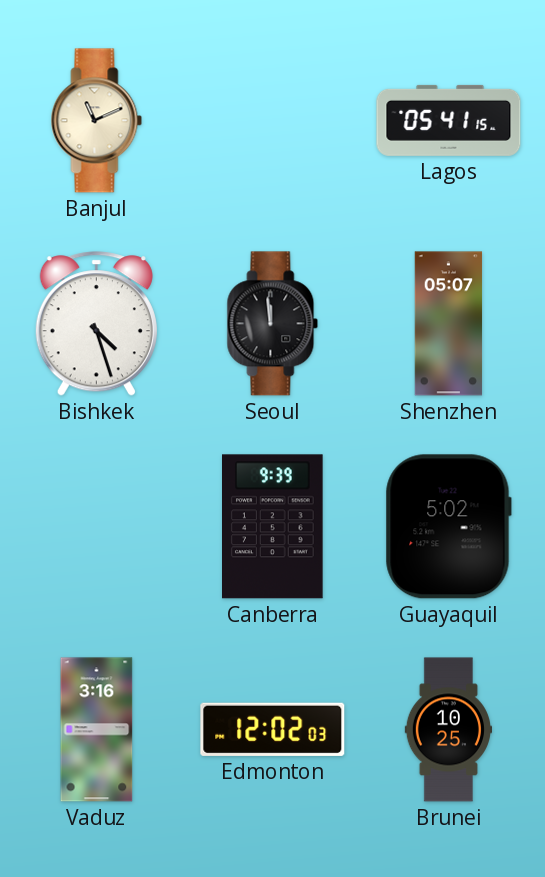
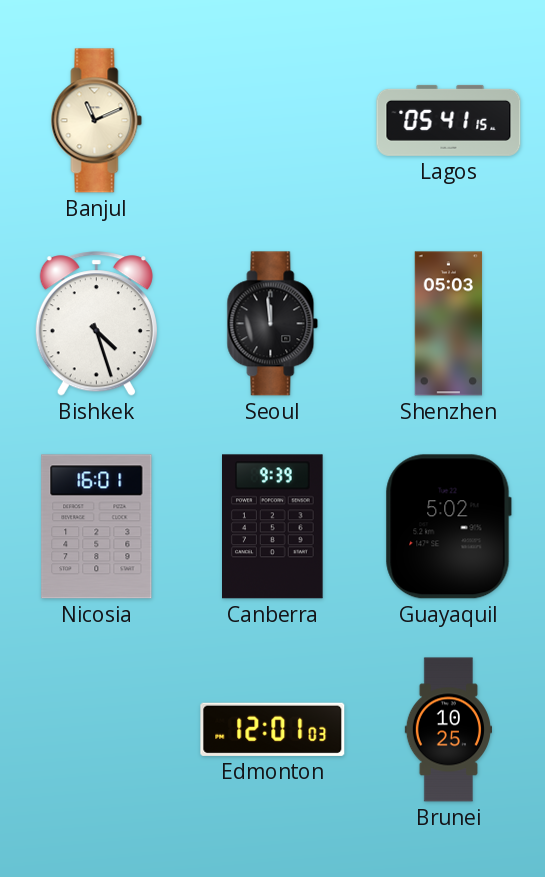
Shenzhen: 05:07 -> 05:03
Nicosia: none -> 16:01
Vaduz: 3:16 -> none
Edmonton: 12:02 -> 12:01
